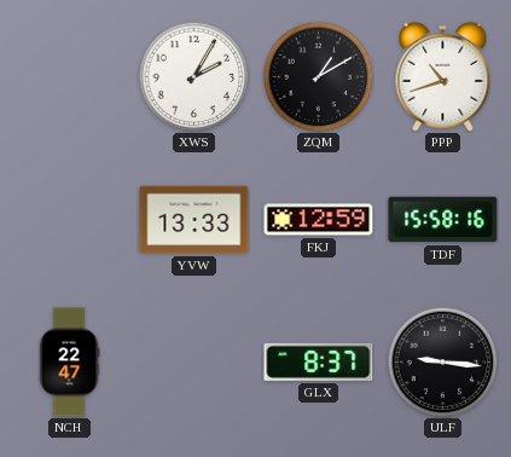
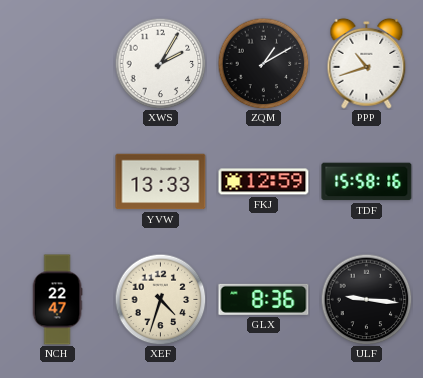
XEF: none -> 4:33
GLX: 8:37 -> 8:36
